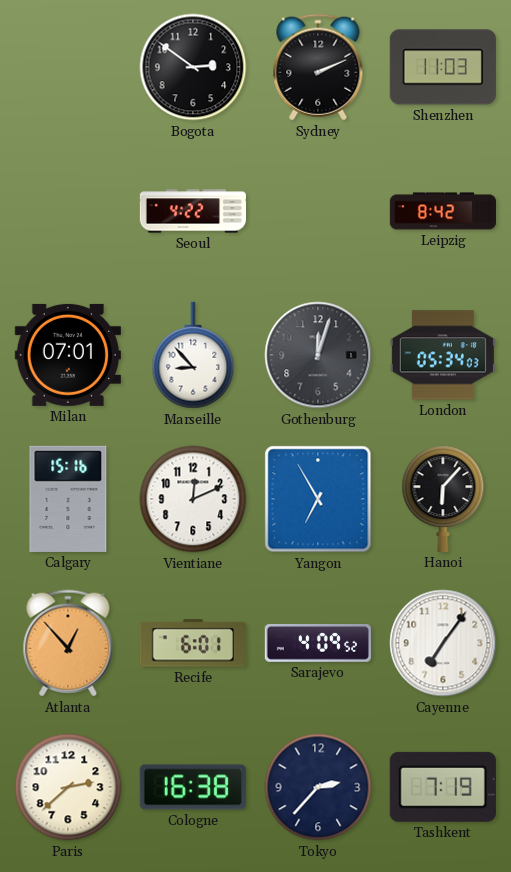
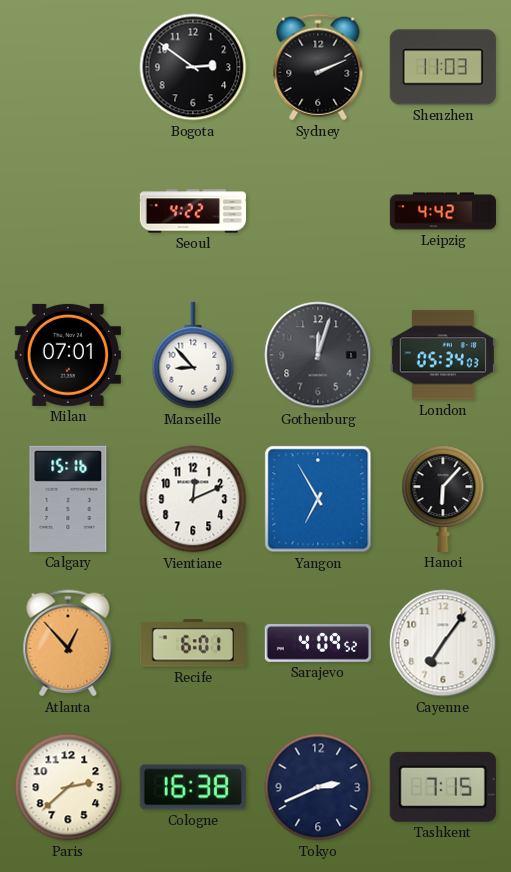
Leipzig: 8:42 -> 4:42
Tokyo: 2:37 -> 2:41
Tashkent: 7:19 -> 7:15
